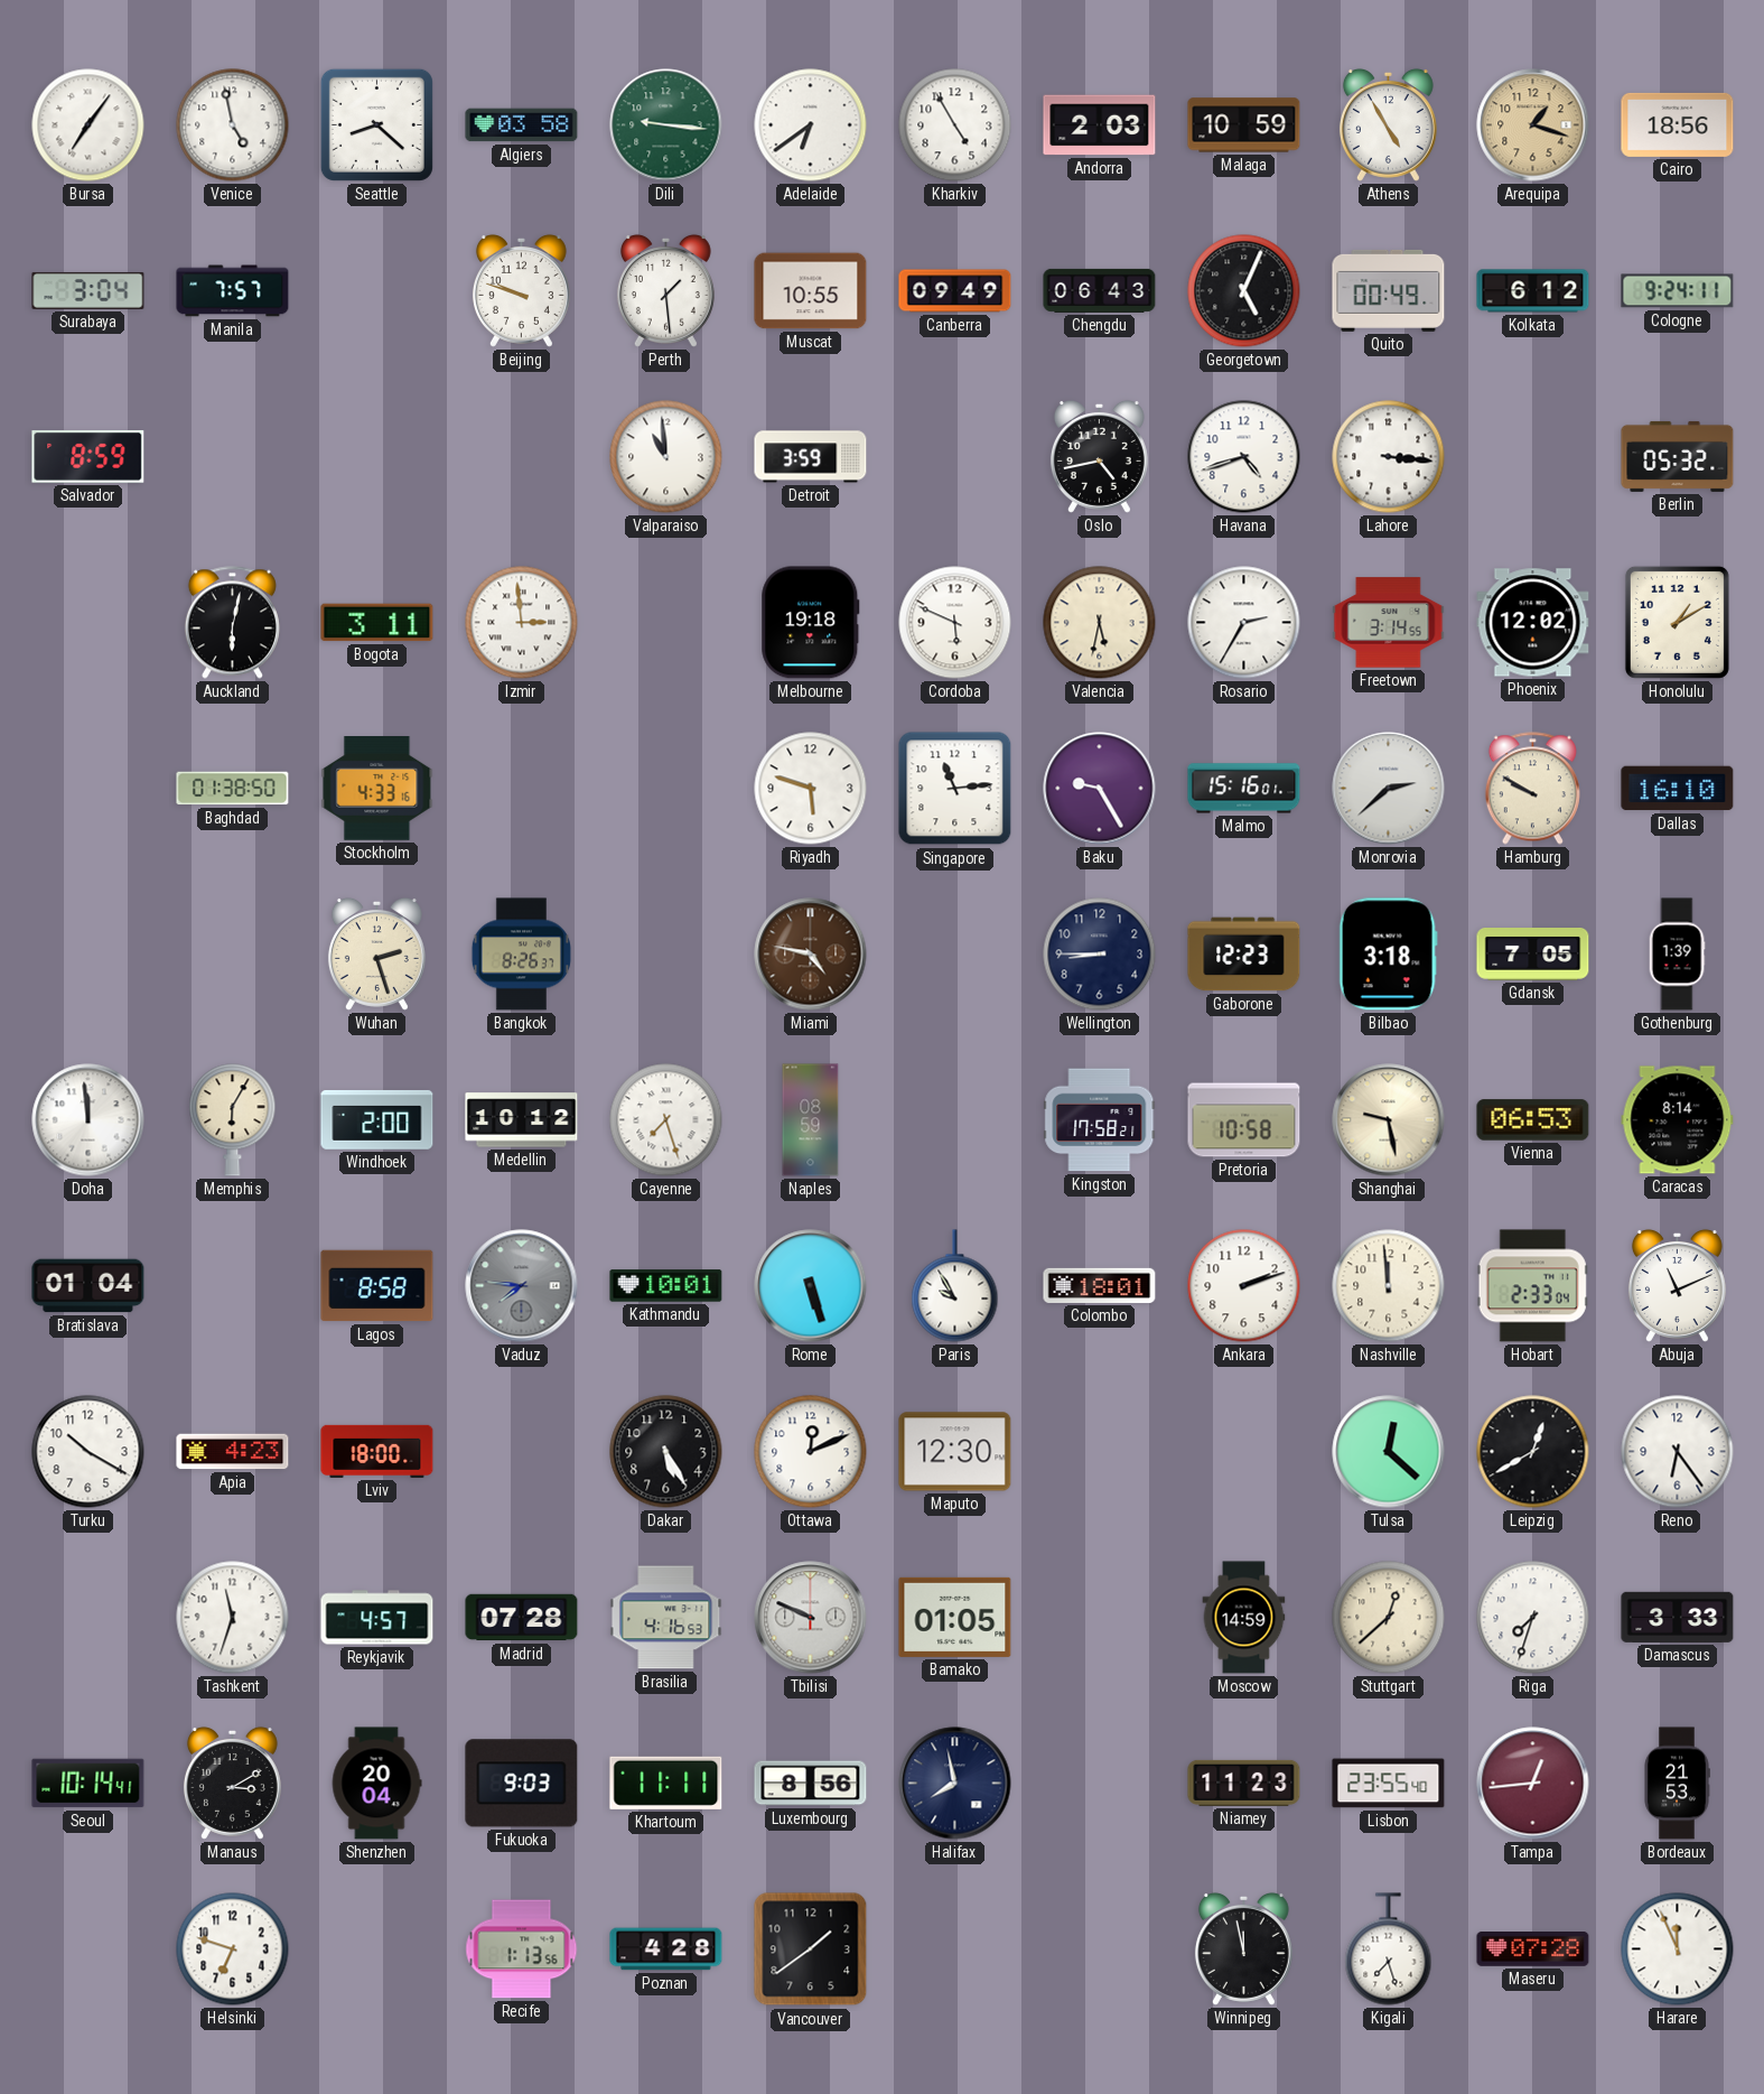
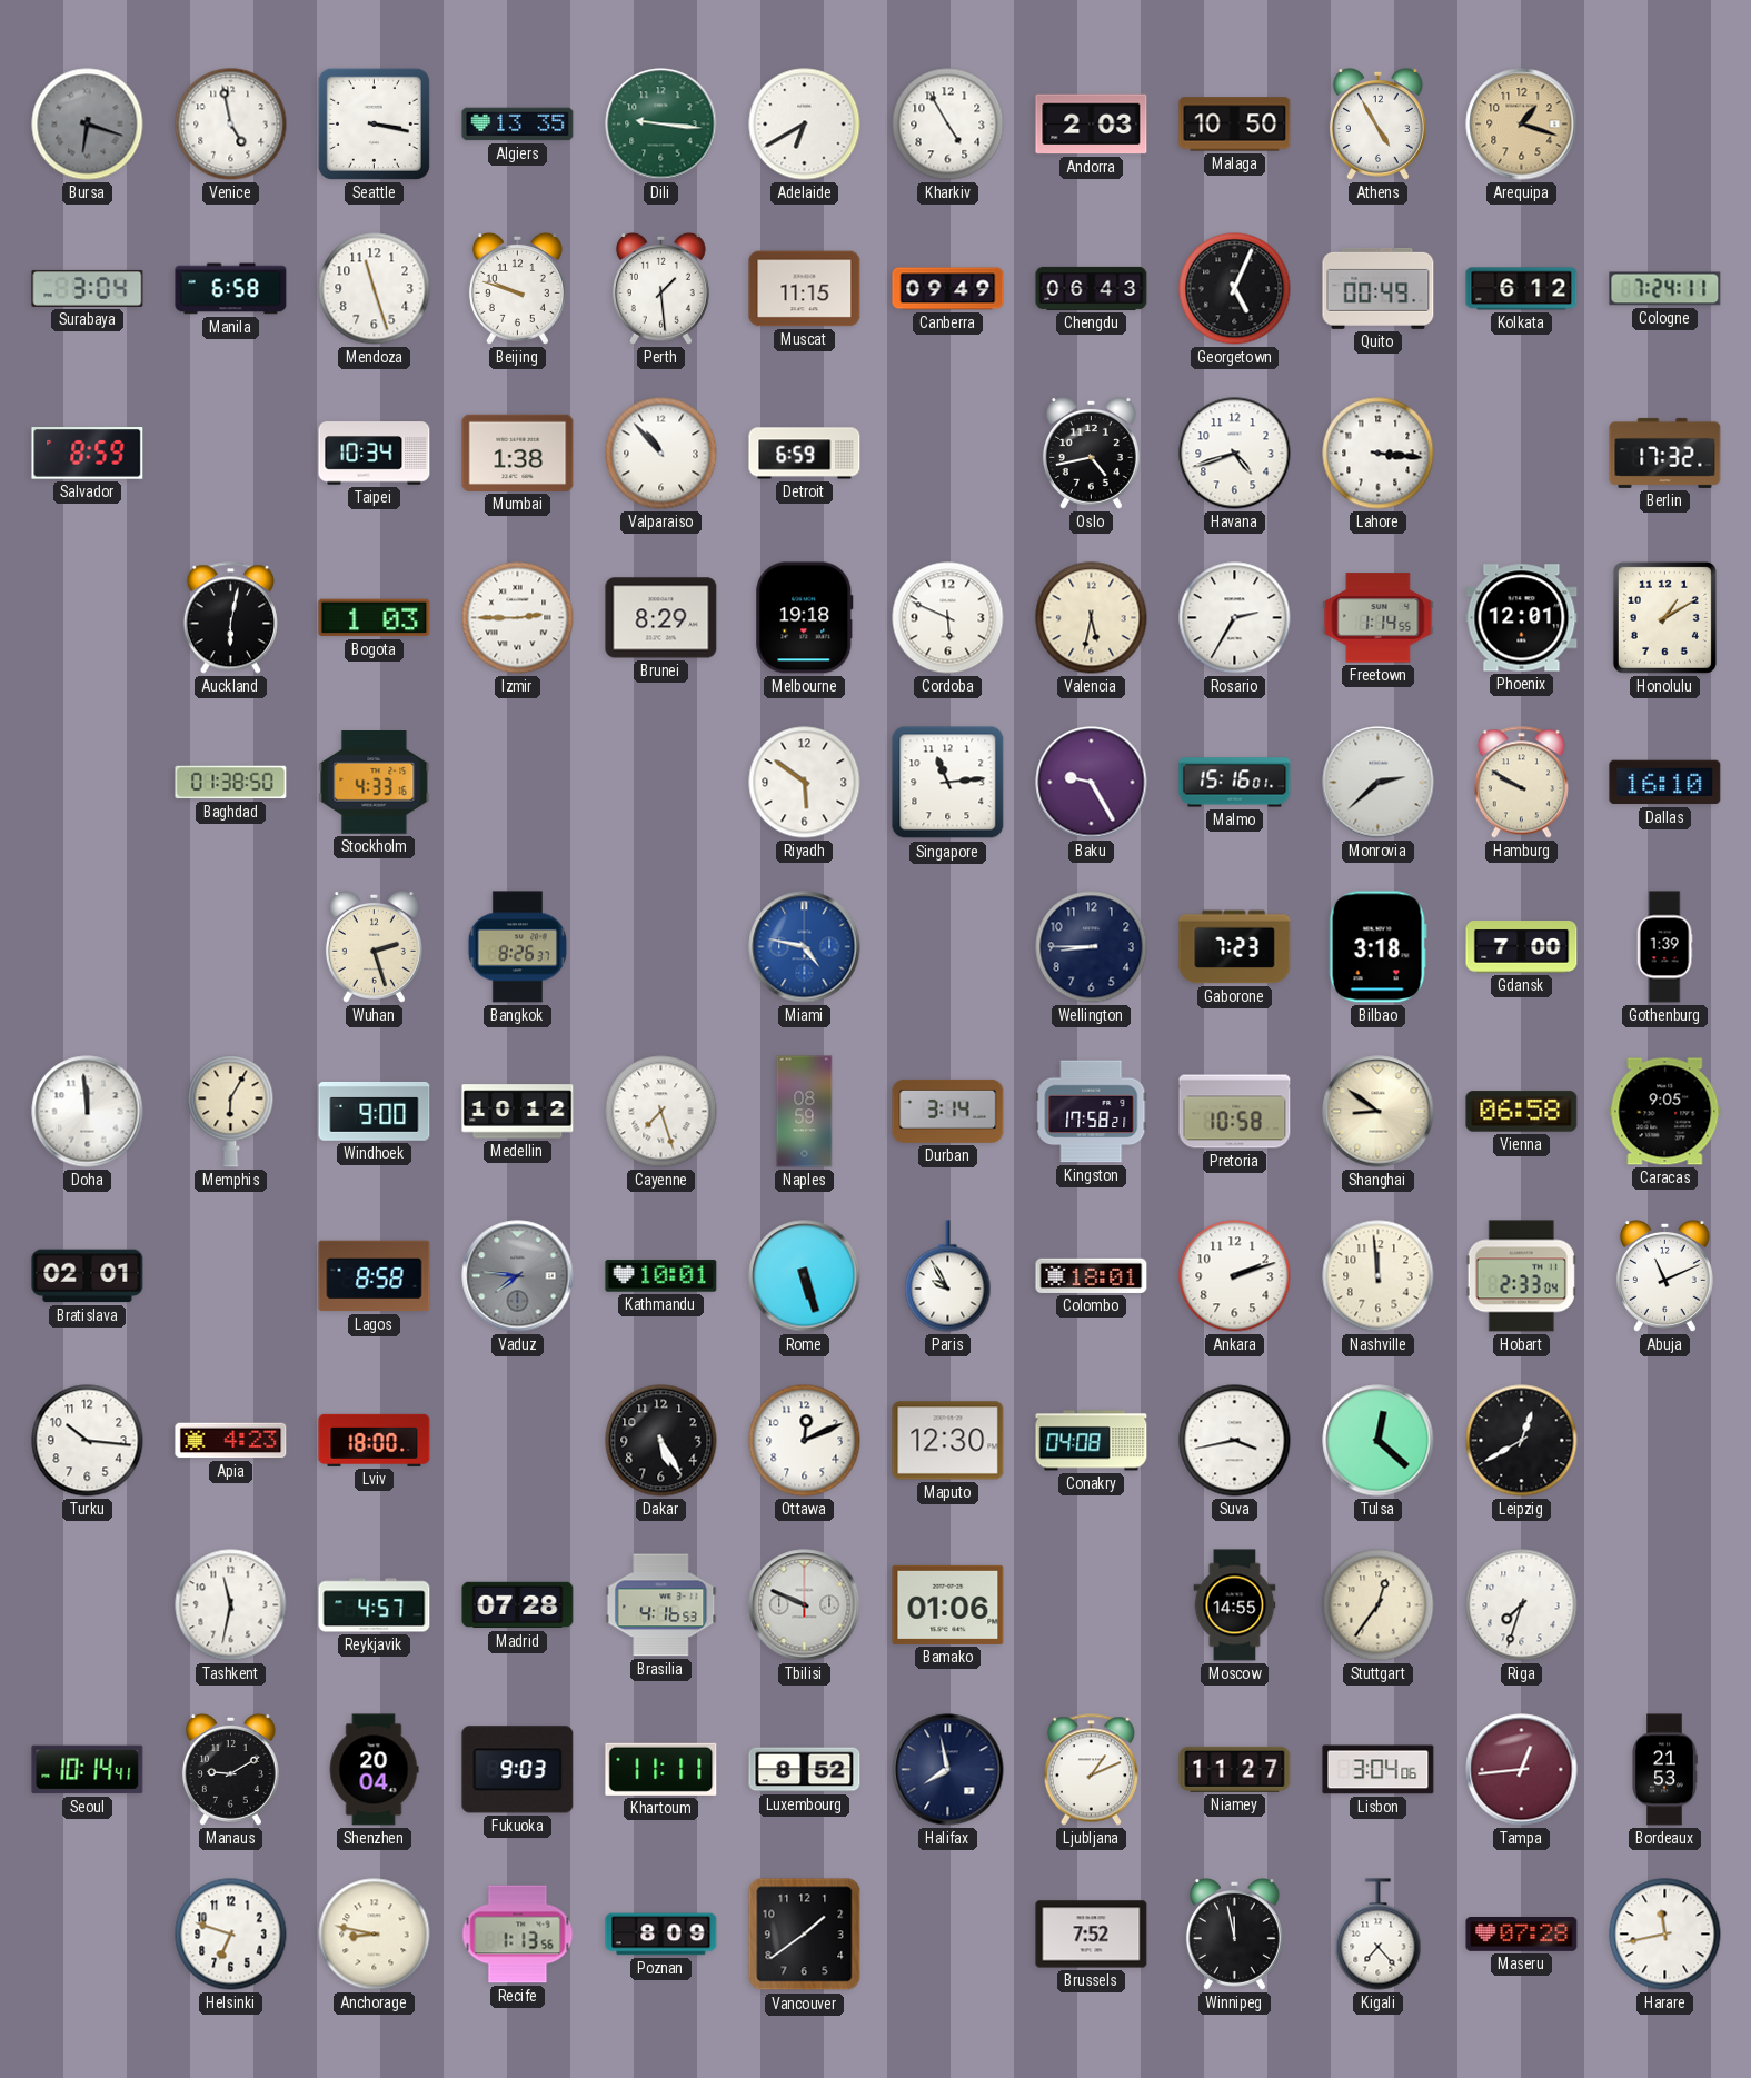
Bursa: 7:06 -> 6:18
Bursa dial: white -> grey
Seattle: 8:22 -> 3:17
Algiers: 03:58 -> 13:35
Adelaide: 6:39 -> 6:40
Malaga: 10:59 -> 10:50
Cairo: 18:56 -> none
Manila: 7:57 -> 6:58
Mendoza: none -> 11:27
Muscat: 10:55 -> 11:15
Cologne: 9:24 -> 7:24
Taipei: none -> 10:34
Mumbai: none -> 1:38
Valparaiso: 10:59 -> 10:53
Detroit: 3:59 -> 6:59
Berlin: 05:32 -> 17:32
Bogota: 3:11 -> 1:03
Izmir: 2:59 -> 2:45
Brunei: none -> 8:29
Freetown: 3:14 -> 1:14
Phoenix: 12:02 -> 12:01
Riyadh: 5:48 -> 5:51
Miami dial: brown -> blue
Gaborone: 12:23 -> 7:23
Gdansk: 7:05 -> 7:00
Windhoek: 2:00 -> 9:00
Durban: none -> 3:14
Shanghai: 9:28 -> 8:51
Vienna: 06:53 -> 06:58
Caracas: 8:14 -> 9:05
Bratislava: 01:04 -> 02:01
Turku: 10:20 -> 10:16
Conakry: none -> 04:08
Suva: none -> 3:43
Reno: 6:24 -> none
Tashkent: 11:33 -> 11:32
Bamako: 01:05 -> 01:06
Moscow: 14:59 -> 14:55
Stuttgart: 12:38 -> 12:36
Damascus: 3:33 -> none
Manaus: 3:10 -> 9:10
Luxembourg: 8:56 -> 8:52
Ljubljana: none -> 1:11
Niamey: 11:23 -> 11:27
Lisbon: 23:55 -> 3:04
Anchorage: none -> 8:47
Poznan: 4:28 -> 8:09
Brussels: none -> 7:52
Kigali: 7:27 -> 7:23
Harare: 11:56 -> 11:43
